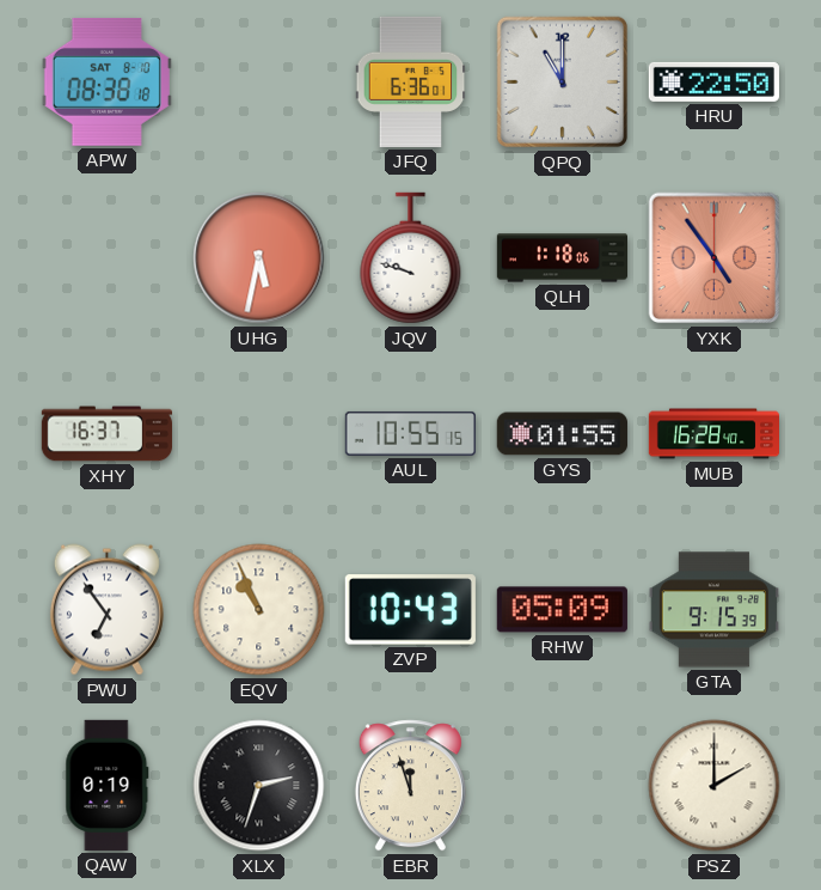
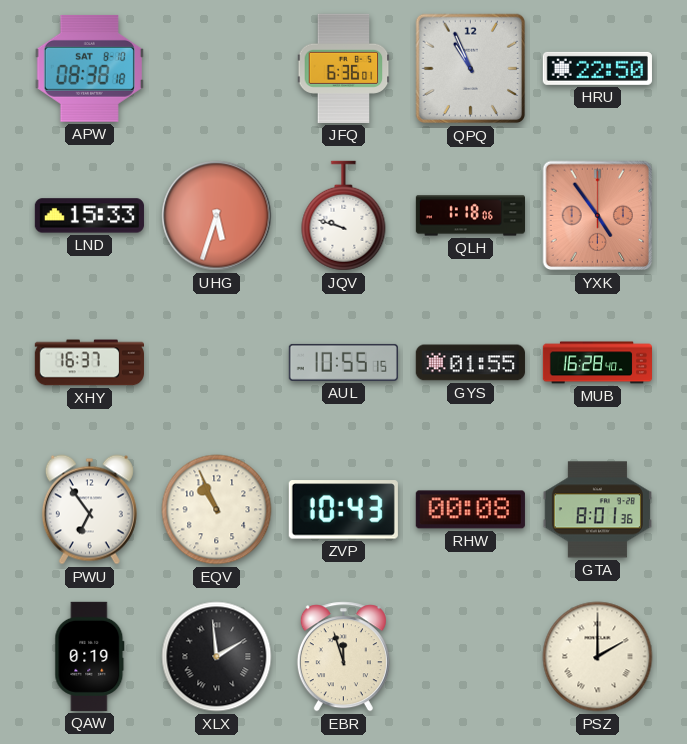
QPQ: 11:00 -> 10:56
LND: none -> 15:33
UHG: 5:32 -> 5:33
RHW: 05:09 -> 00:08
GTA: 9:15 -> 8:01
XLX: 2:33 -> 1:59
